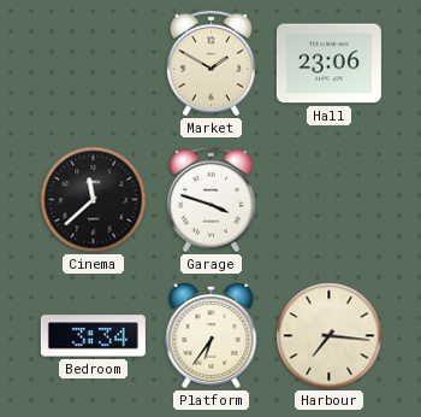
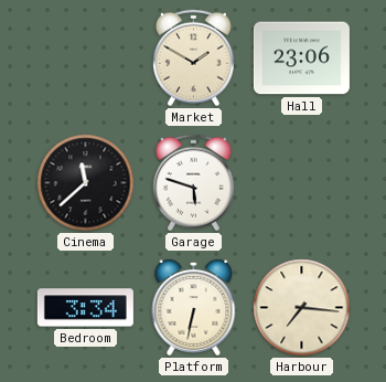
Garage: 3:48 -> 5:48
Platform: 6:36 -> 6:32
